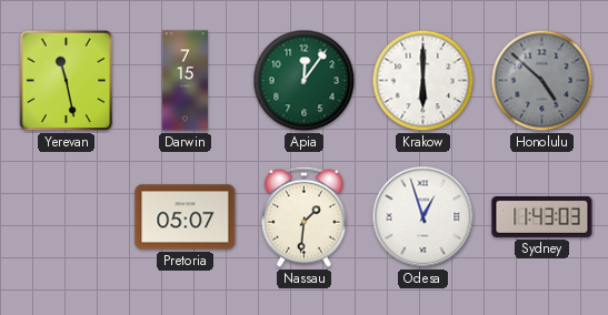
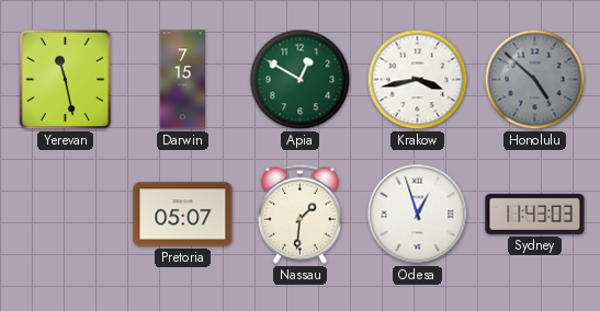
Apia: 12:06 -> 12:50
Krakow: 6:00 -> 3:43
